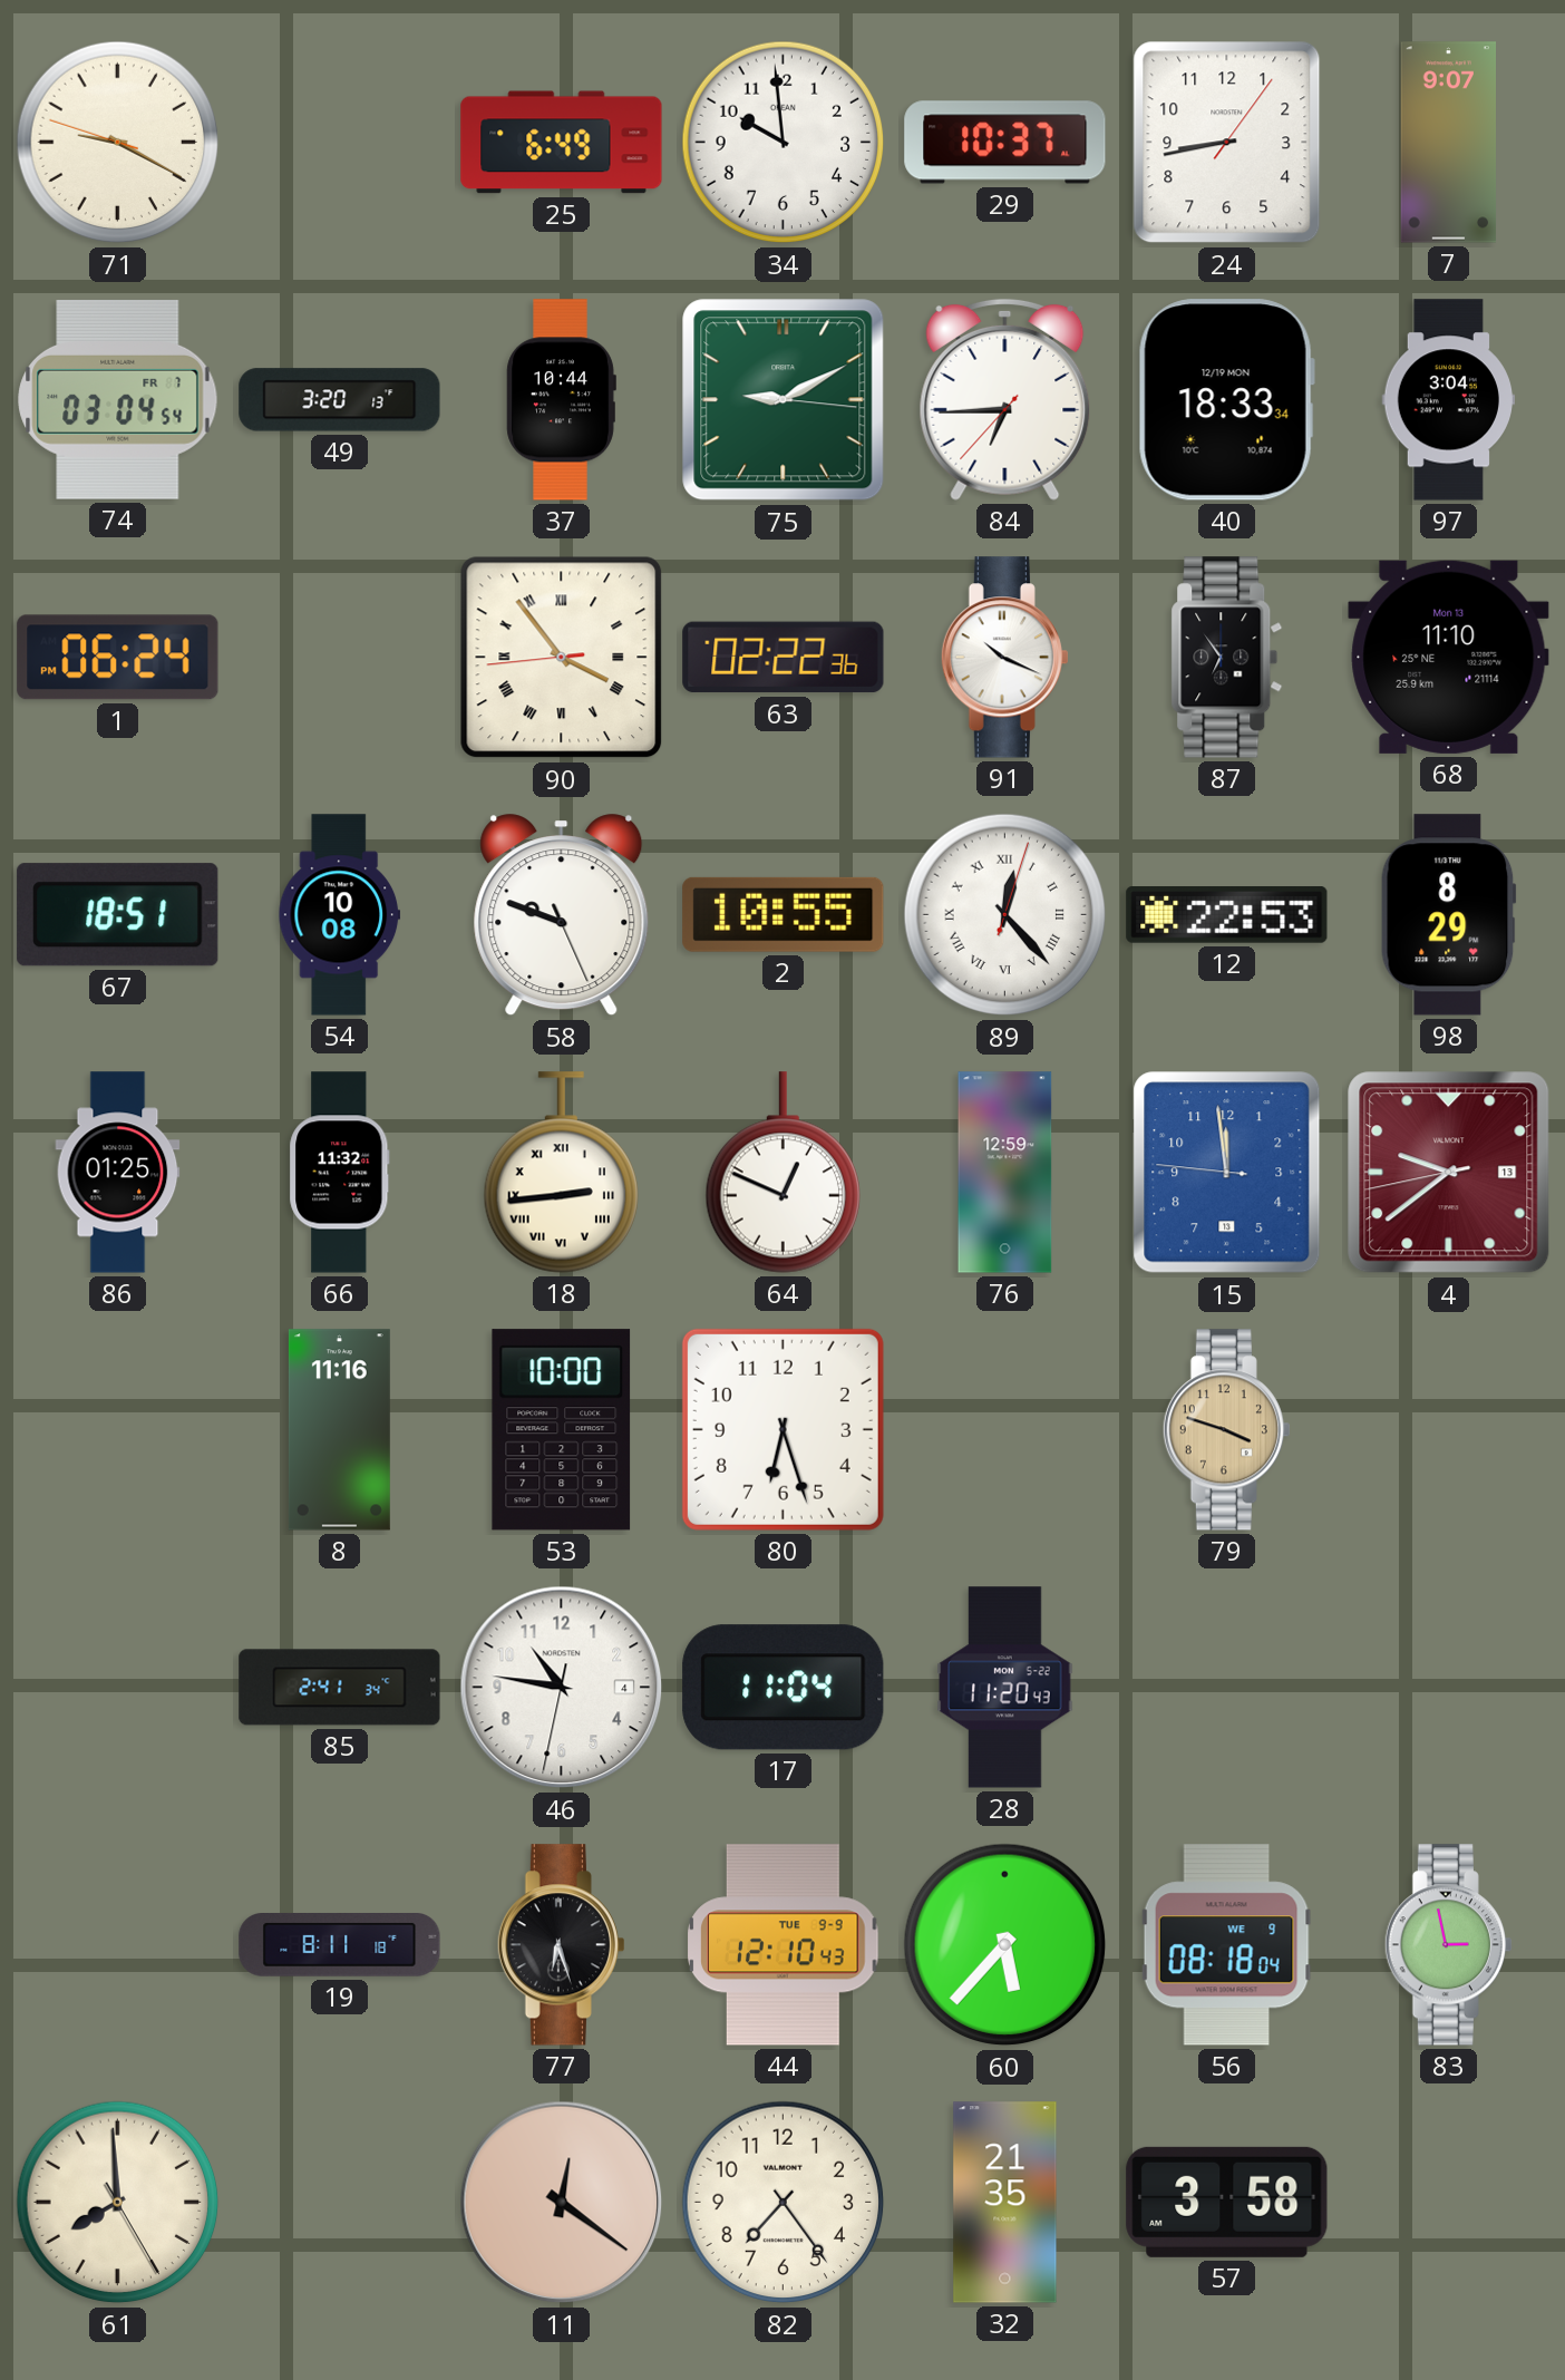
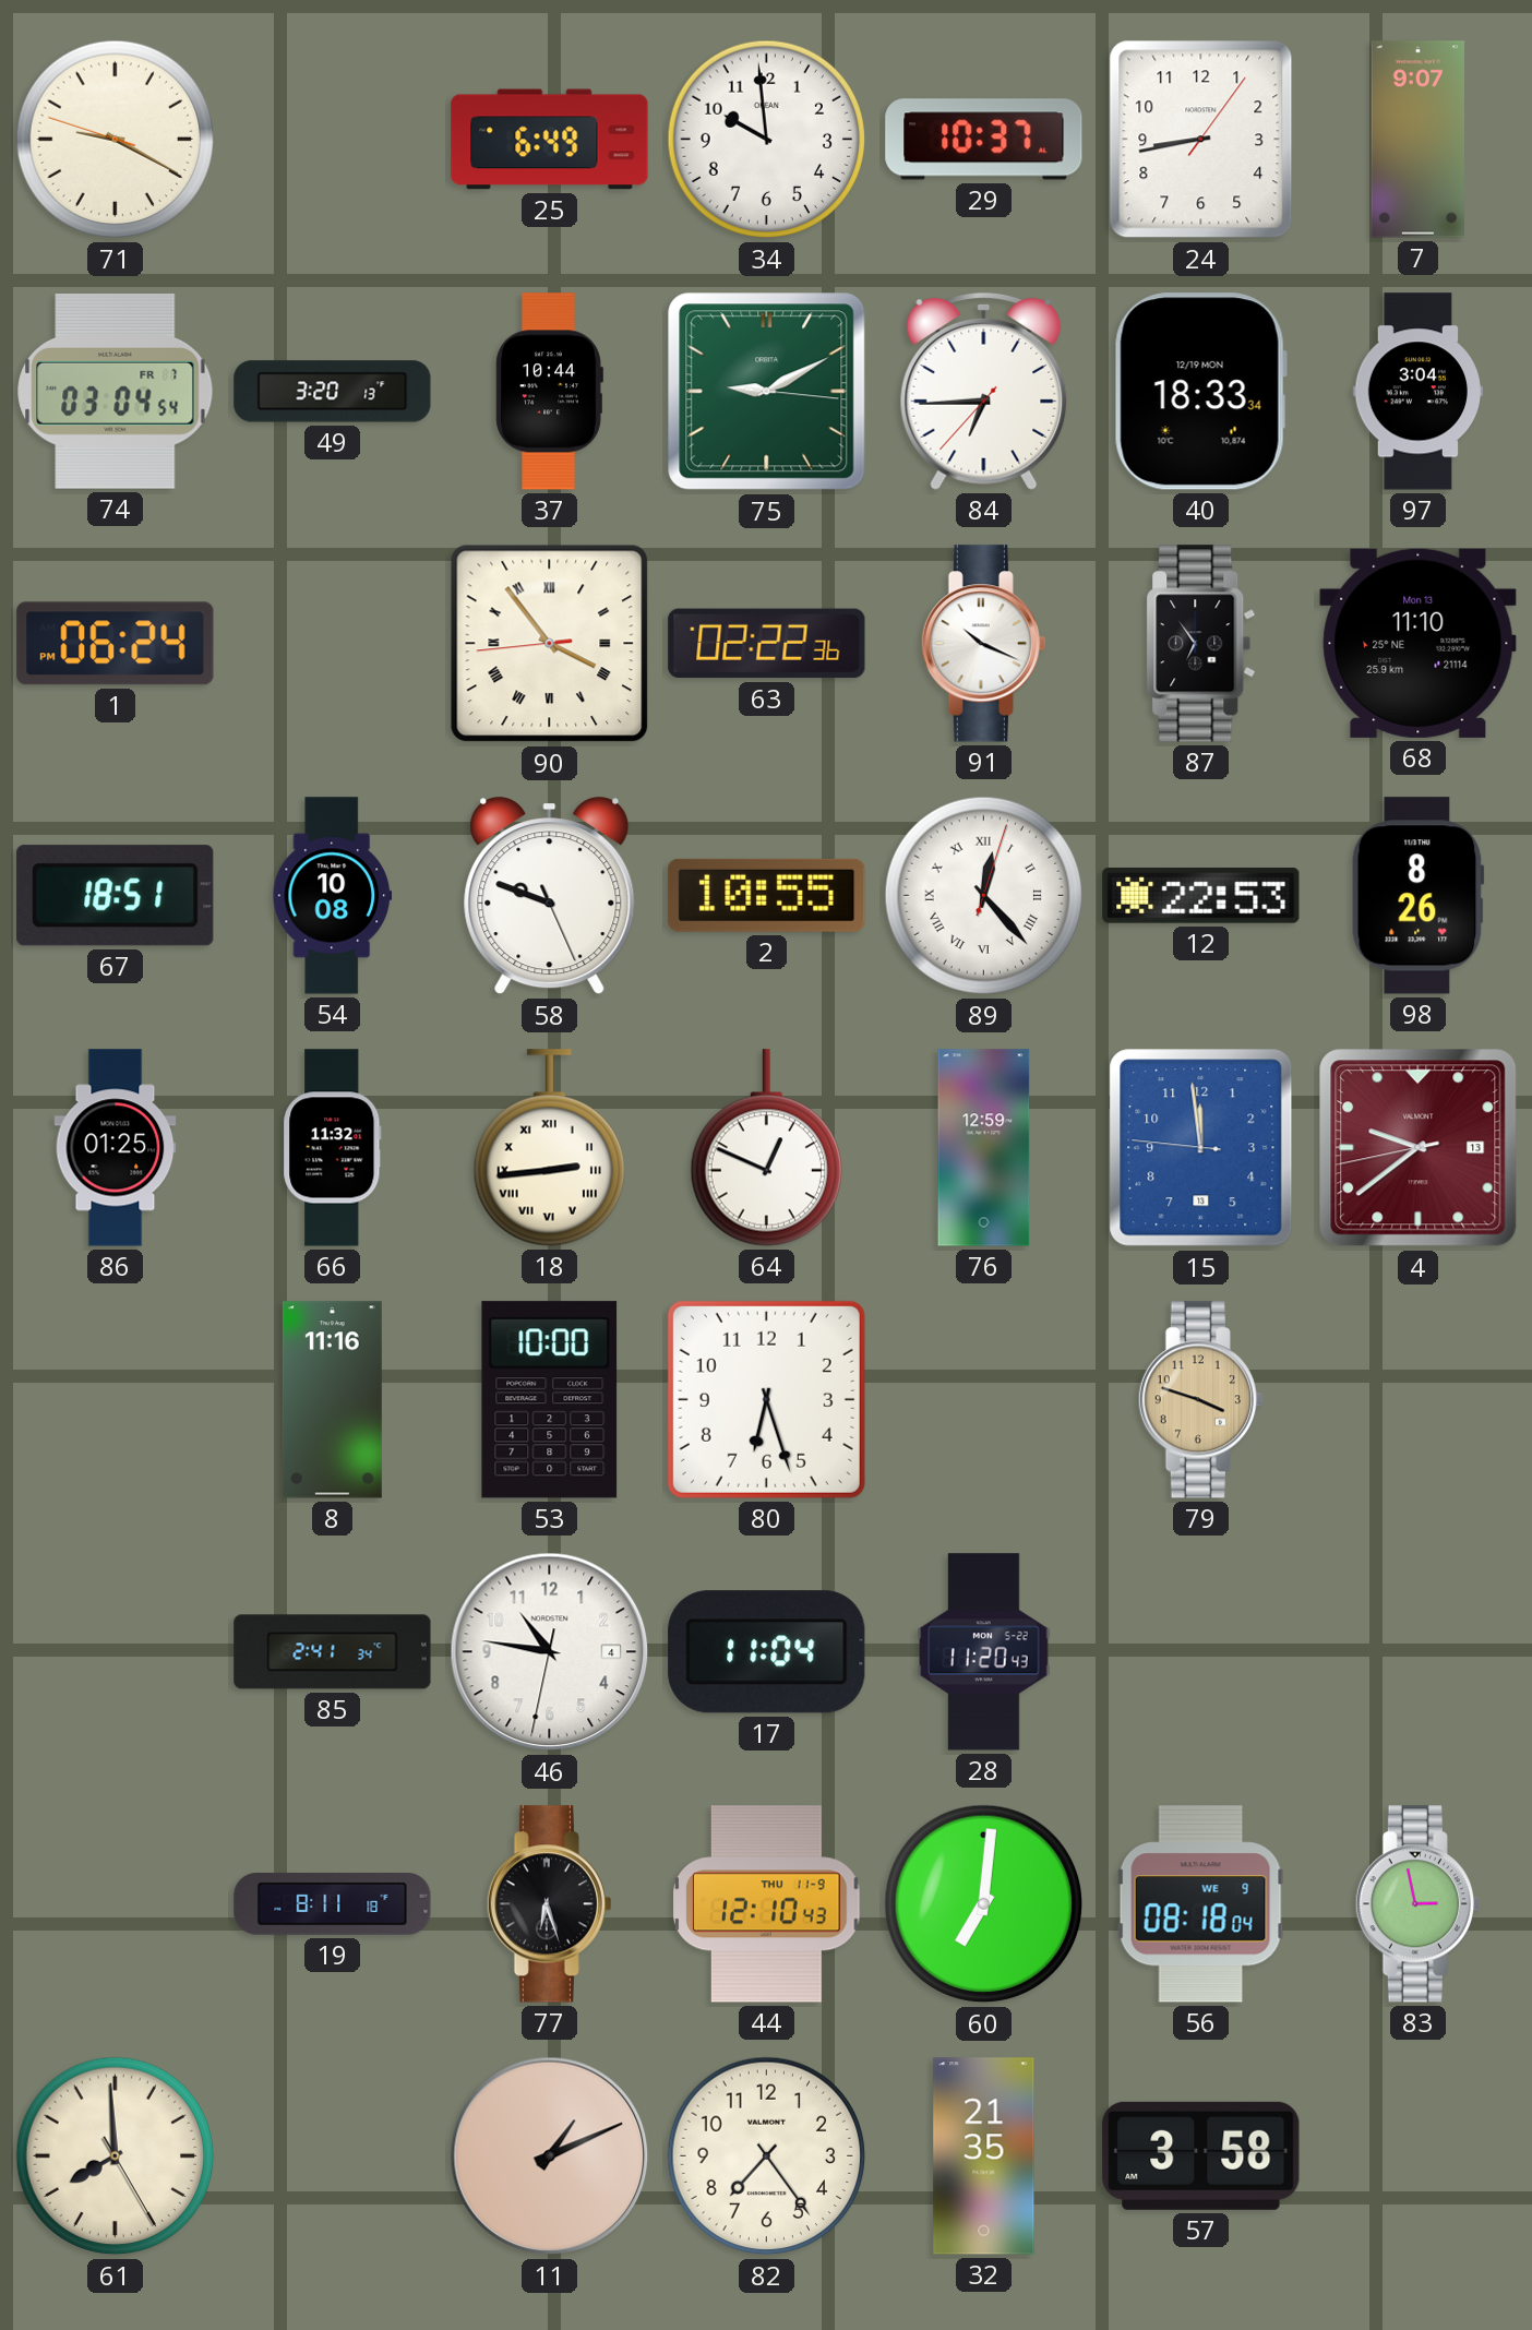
98: 8:29 -> 8:26
44 date: TUE 9-9 -> THU 11-9
60: 5:37 -> 7:01
11: 12:21 -> 1:11
